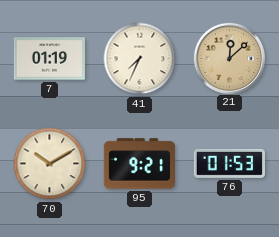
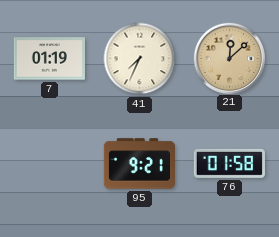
70: 10:10 -> none
76: 01:53 -> 01:58
